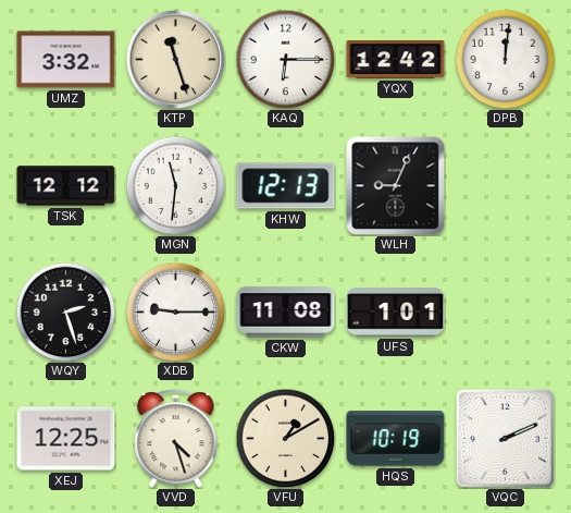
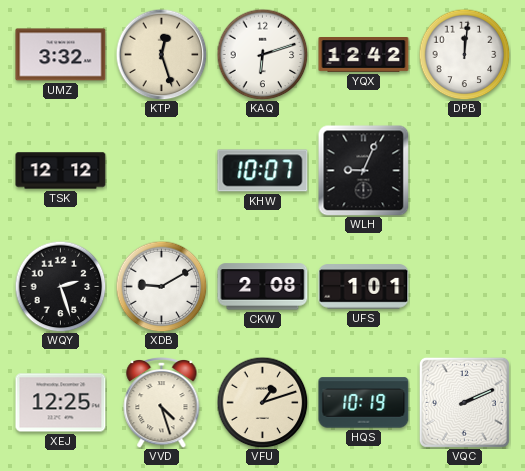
KTP: 11:27 -> 12:27
KAQ: 6:15 -> 6:12
MGN: 11:31 -> none
KHW: 12:13 -> 10:07
XDB: 9:15 -> 9:10
CKW: 11:08 -> 2:08
VFU: 1:10 -> 1:12
